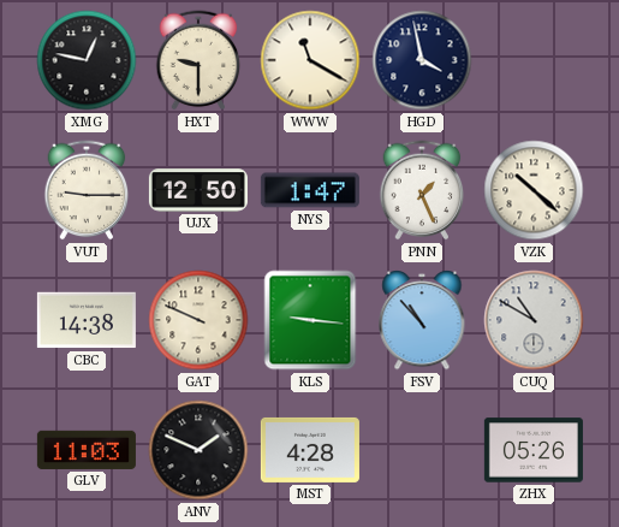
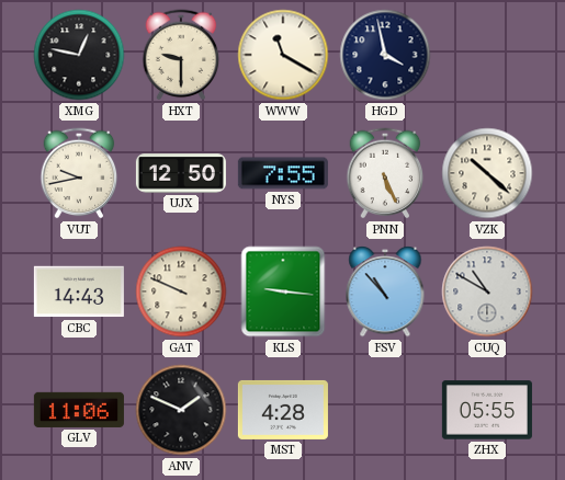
VUT: 9:15 -> 9:43
NYS: 1:47 -> 7:55
PNN: 1:26 -> 5:26
CBC: 14:38 -> 14:43
GLV: 11:03 -> 11:06
ZHX: 05:26 -> 05:55
